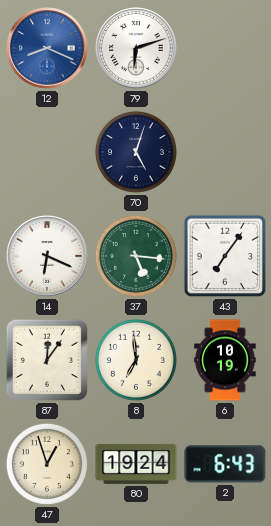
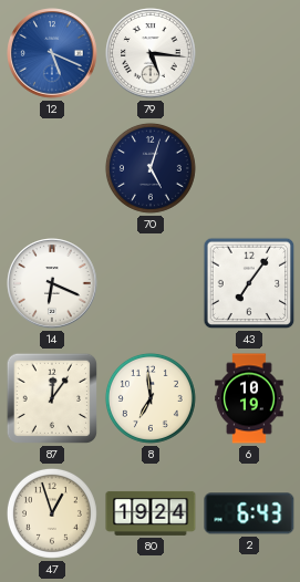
12: 8:19 -> 5:19
79: 6:12 -> 5:16
37: 5:16 -> none
